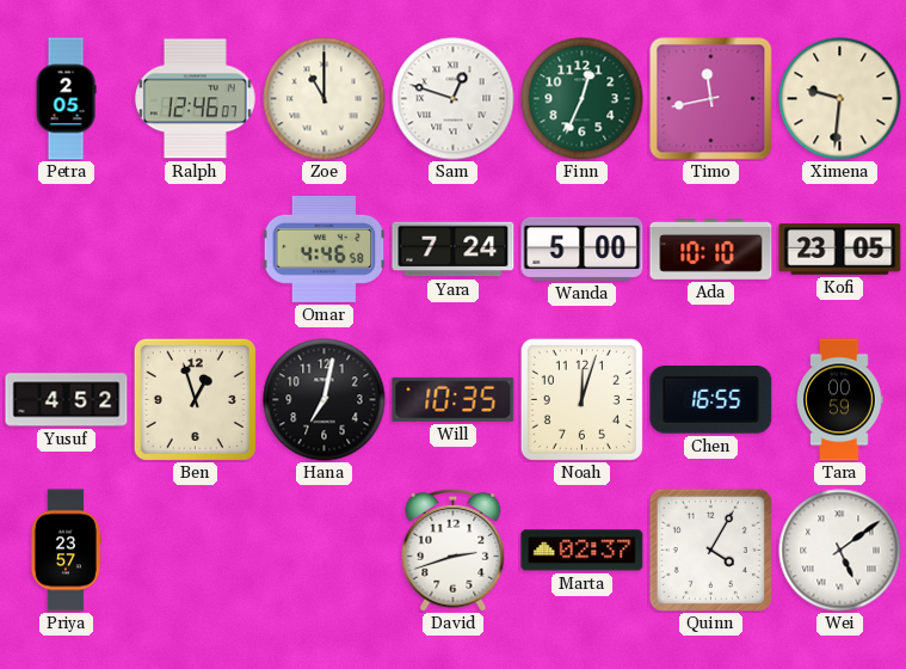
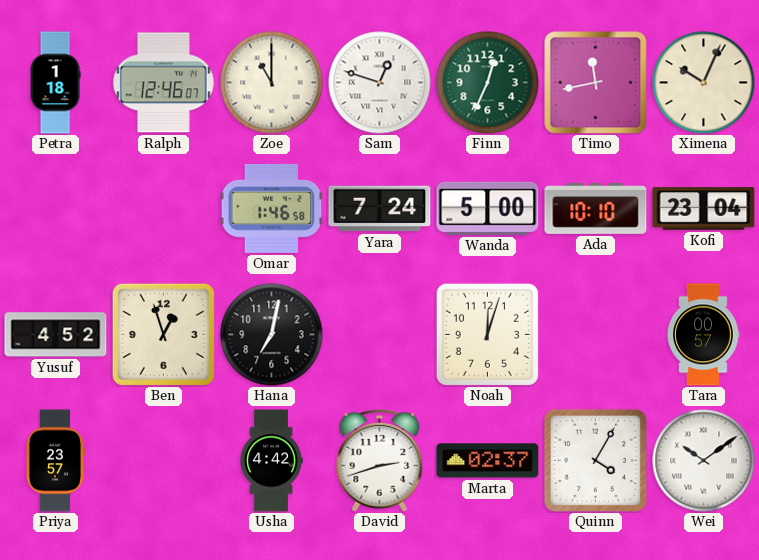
Petra: 2:05 -> 1:18
Ximena: 9:31 -> 10:04
Omar: 4:46 -> 1:46
Kofi: 23:05 -> 23:04
Will: 10:35 -> none
Chen: 16:55 -> none
Tara: 00:59 -> 00:57
Usha: none -> 4:42
Wei: 5:09 -> 10:09
